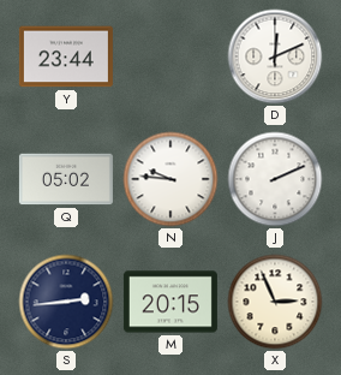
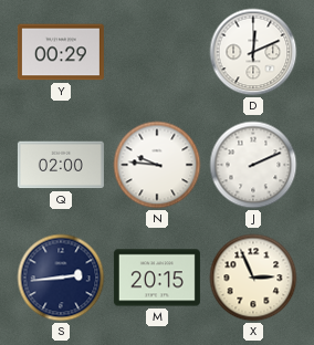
Y: 23:44 -> 00:29
Q: 05:02 -> 02:00
